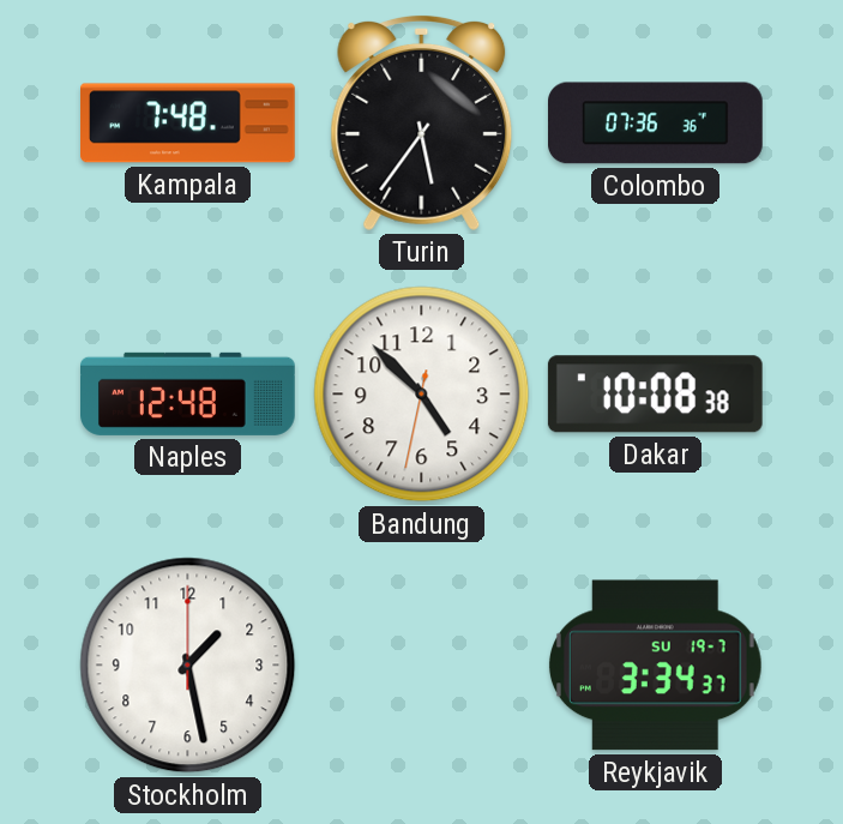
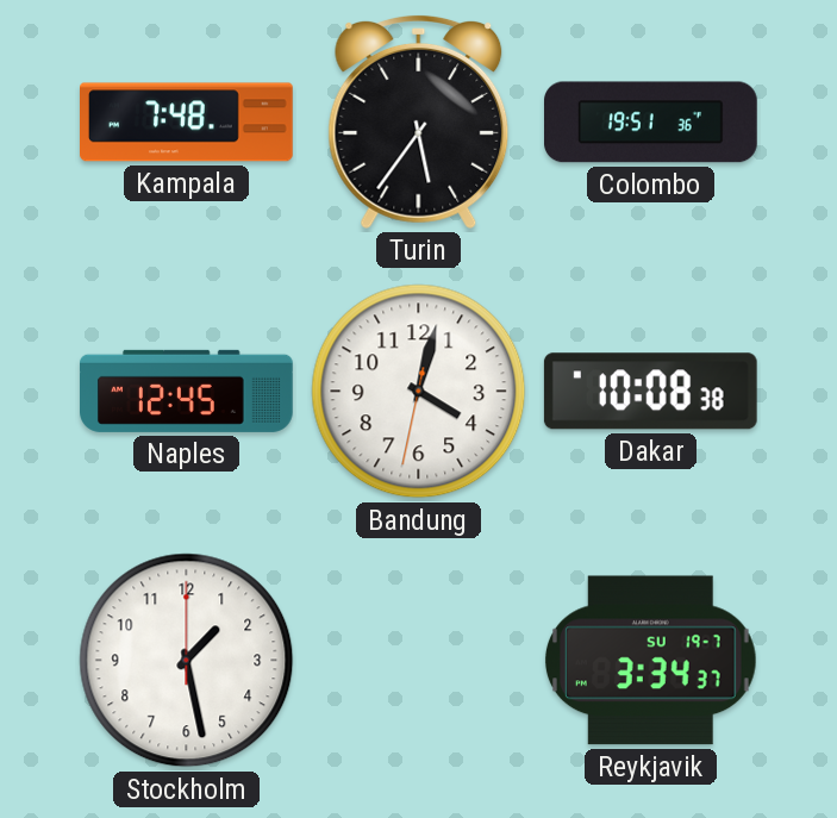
Colombo: 07:36 -> 19:51
Naples: 12:48 -> 12:45
Bandung: 4:52 -> 4:02
